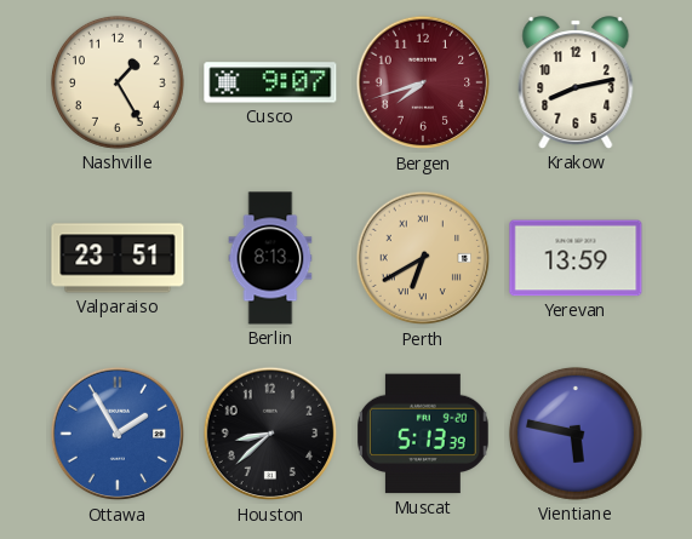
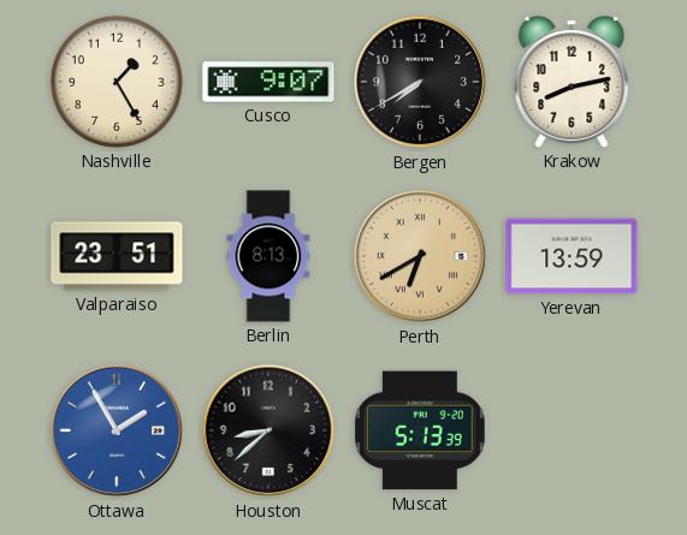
Bergen: 7:42 -> 7:40
Bergen dial: burgundy -> black
Vientiane: 5:47 -> none
